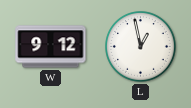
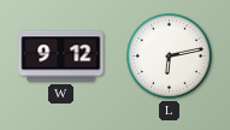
L: 12:58 -> 6:13
